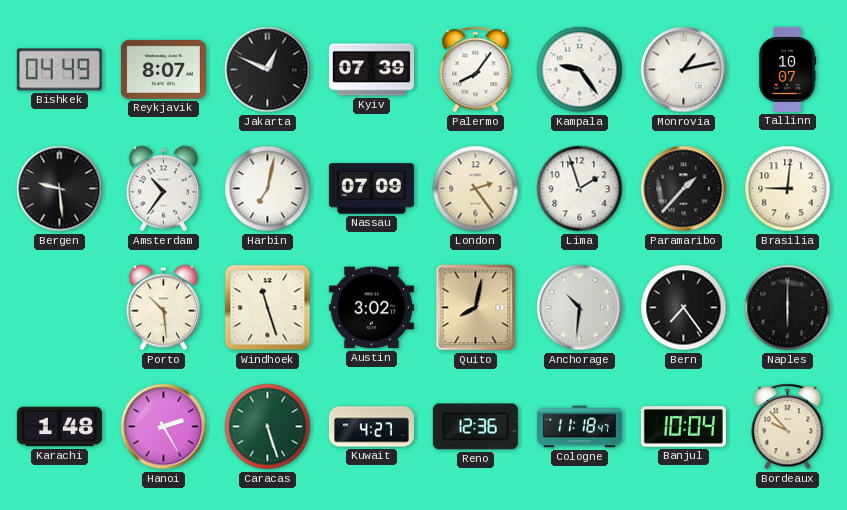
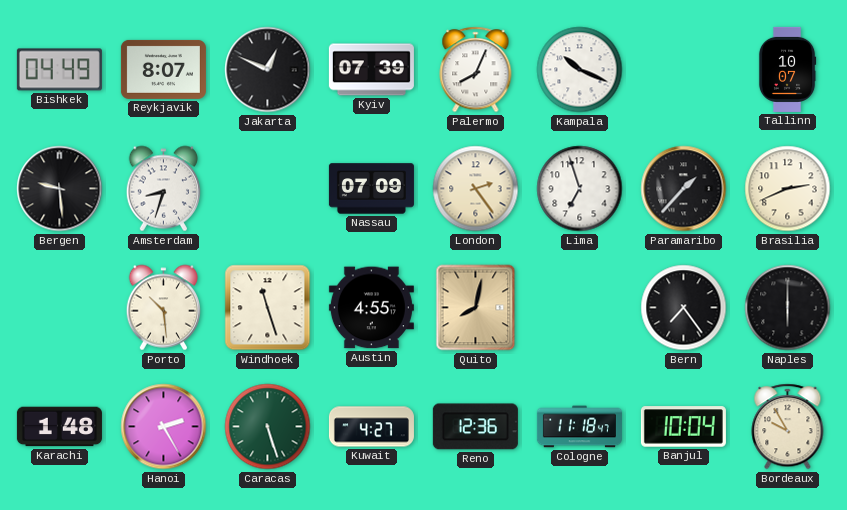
Palermo: 8:06 -> 8:04
Kampala: 9:24 -> 10:19
Monrovia: 1:13 -> none
Amsterdam: 10:36 -> 8:33
Harbin: 7:02 -> none
Lima: 1:57 -> 6:57
Brasilia: 9:01 -> 2:41
Austin: 3:02 -> 4:55
Anchorage: 10:31 -> none
Bordeaux: 9:53 -> 9:55
